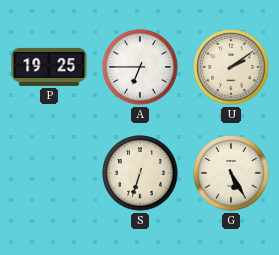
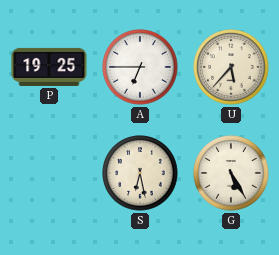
U: 2:09 -> 5:37
S: 6:33 -> 6:28
